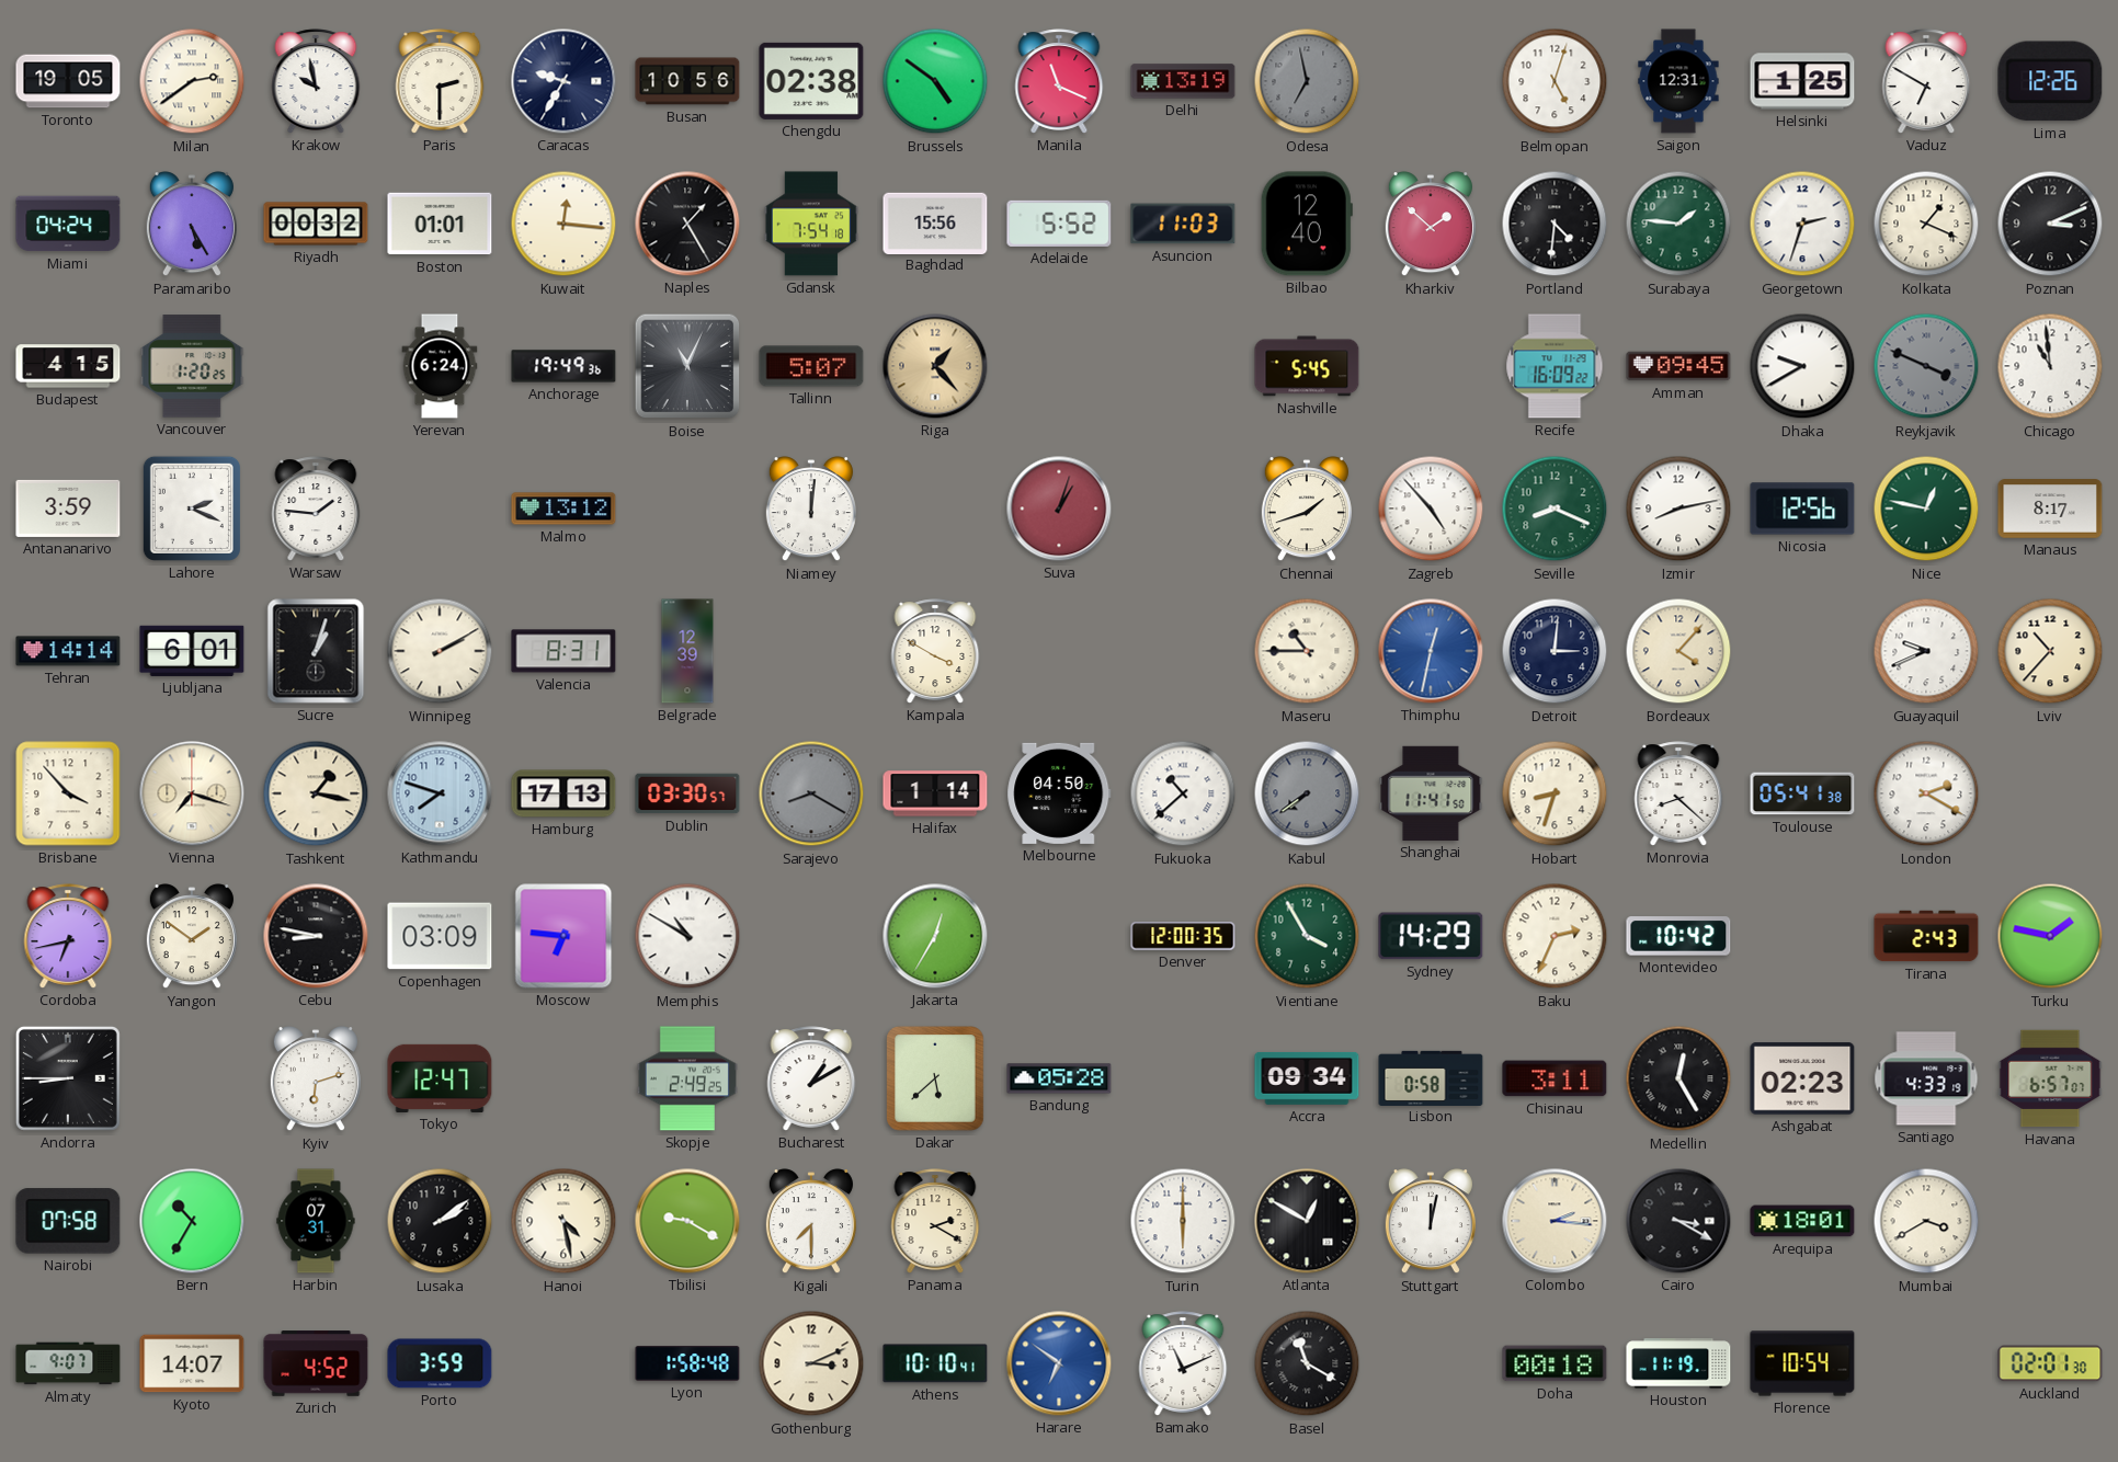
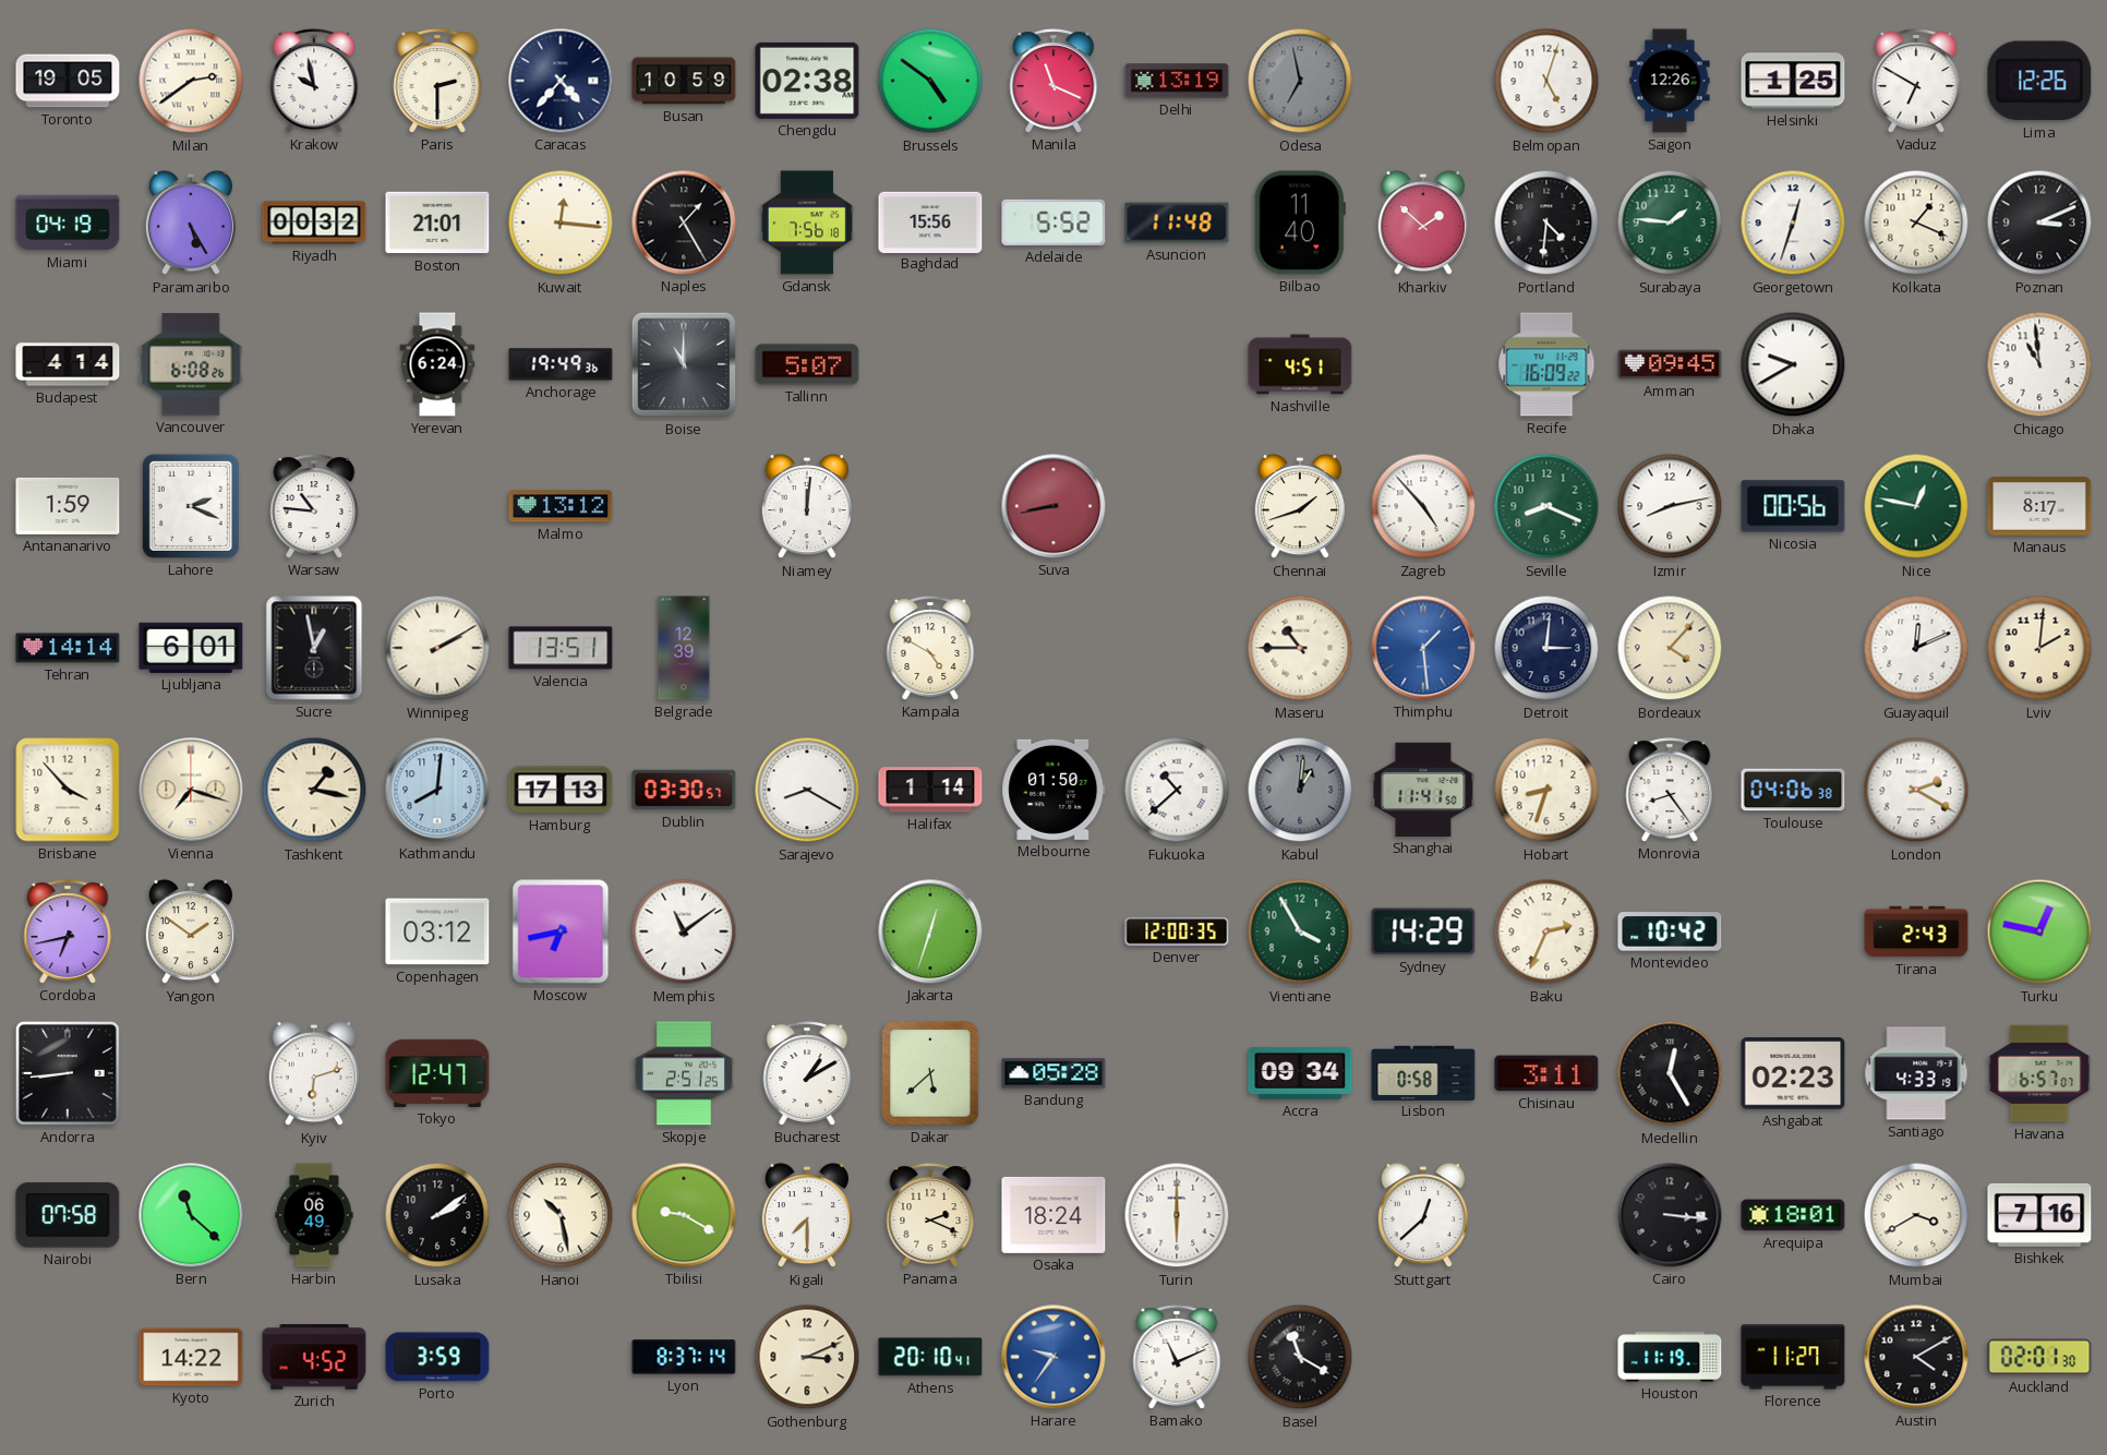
Caracas: 9:35 -> 4:37
Busan: 10:56 -> 10:59
Saigon: 12:31 -> 12:26
Miami: 04:24 -> 04:19
Boston: 01:01 -> 21:01
Gdansk: 7:54 -> 7:56
Asuncion: 11:03 -> 11:48
Bilbao: 12:40 -> 11:40
Georgetown: 2:33 -> 12:33
Budapest: 4:15 -> 4:14
Vancouver: 1:20 -> 6:08
Boise: 11:04 -> 11:00
Riga: 1:23 -> none
Nashville: 5:45 -> 4:51
Reykjavik: 3:49 -> none
Antananarivo: 3:59 -> 1:59
Warsaw: 1:46 -> 10:46
Suva: 1:03 -> 8:43
Nicosia: 12:56 -> 00:56
Sucre: 1:03 -> 12:58
Valencia: 8:31 -> 13:51
Kampala: 3:50 -> 4:50
Thimphu: 12:32 -> 1:29
Guayaquil: 9:41 -> 12:11
Lviv: 10:37 -> 2:01
Kathmandu: 7:48 -> 8:01
Sarajevo dial: grey -> white
Melbourne: 04:50 -> 01:50
Kabul: 7:39 -> 1:01
Monrovia: 8:22 -> 8:24
Toulouse: 05:41 -> 04:06
Cebu: 8:47 -> none
Copenhagen: 03:09 -> 03:12
Moscow: 6:46 -> 6:43
Memphis: 10:50 -> 11:09
Jakarta: 12:35 -> 12:33
Turku: 1:47 -> 12:47
Andorra: 8:45 -> 8:44
Skopje: 2:49 -> 2:51
Bern: 10:35 -> 11:22
Harbin: 07:31 -> 06:49
Hanoi: 4:28 -> 10:28
Panama: 2:20 -> 2:19
Osaka: none -> 18:24
Atlanta: 12:50 -> none
Stuttgart: 12:02 -> 12:38
Colombo: 2:16 -> none
Cairo: 3:20 -> 3:16
Bishkek: none -> 7:16
Almaty: 9:07 -> none
Kyoto: 14:07 -> 14:22
Lyon: 1:58 -> 8:37
Athens: 10:10 -> 20:10
Harare: 6:51 -> 9:36
Doha: 00:18 -> none
Florence: 10:54 -> 11:27
Austin: none -> 4:10
